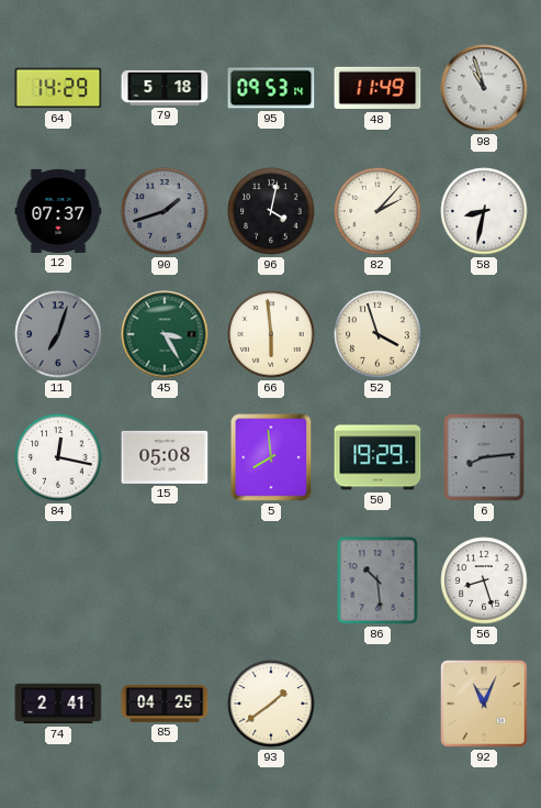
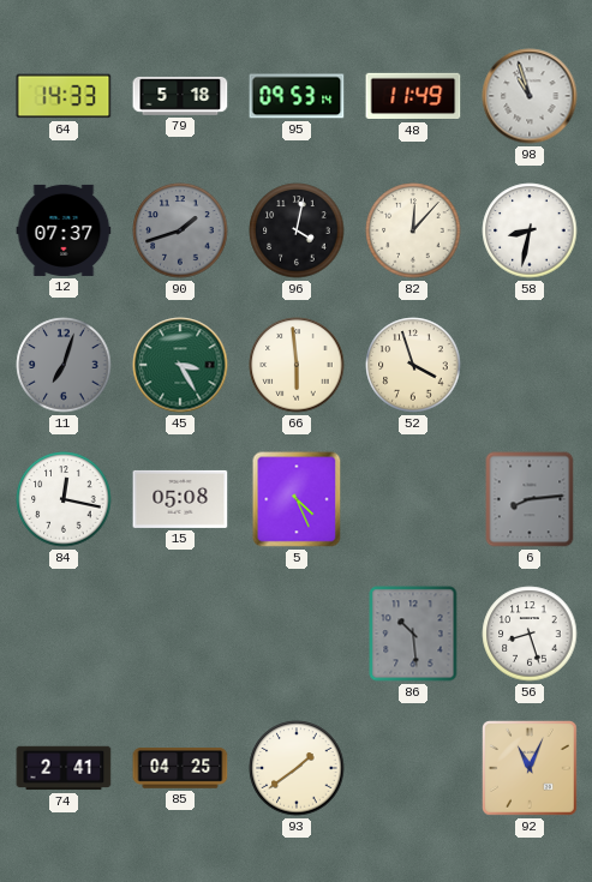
64: 14:29 -> 14:33
82: 2:07 -> 12:07
5: 7:59 -> 4:26
50: 19:29 -> none
